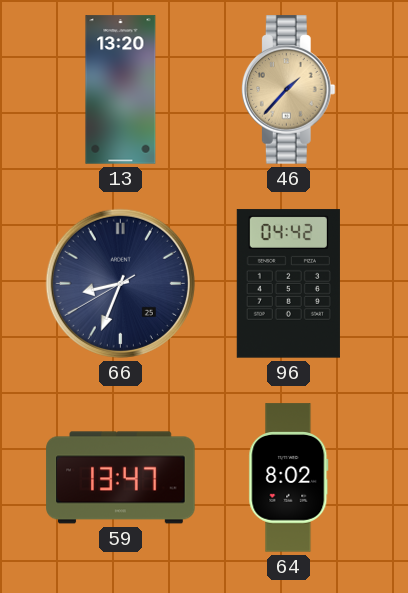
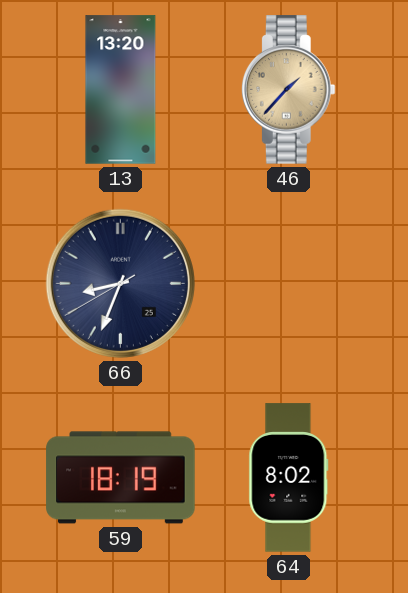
96: 04:42 -> none
59: 13:47 -> 18:19
